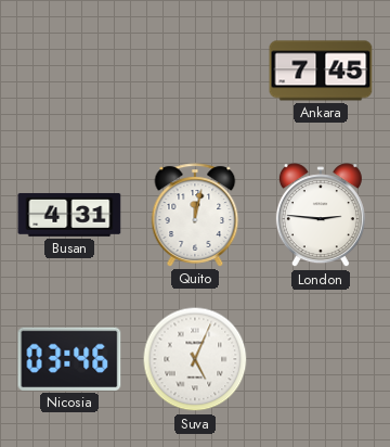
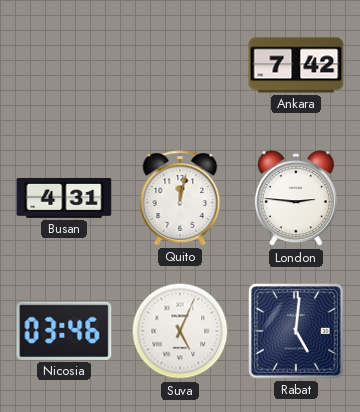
Ankara: 7:45 -> 7:42
Rabat: none -> 5:01
